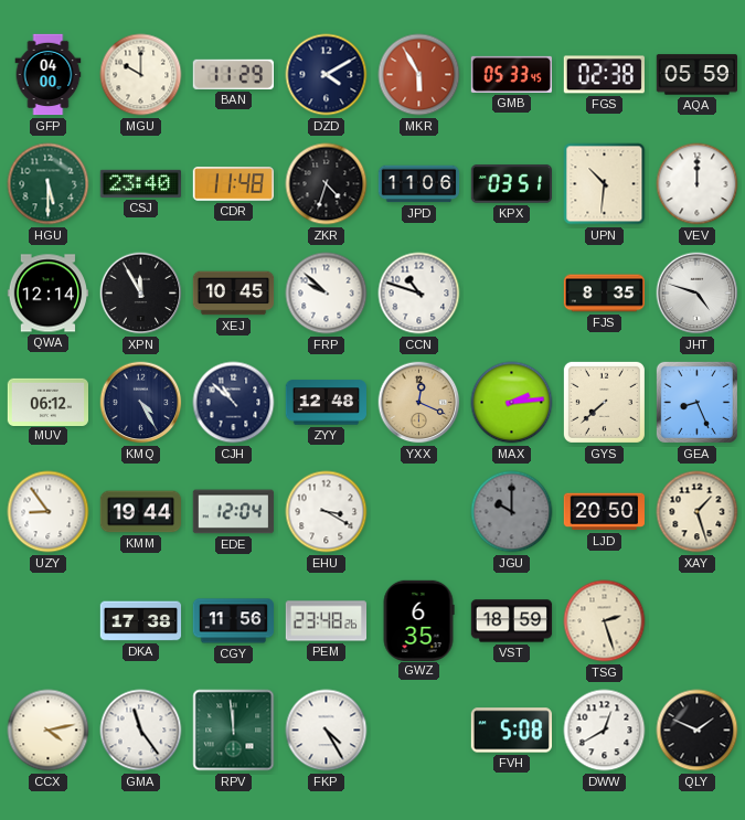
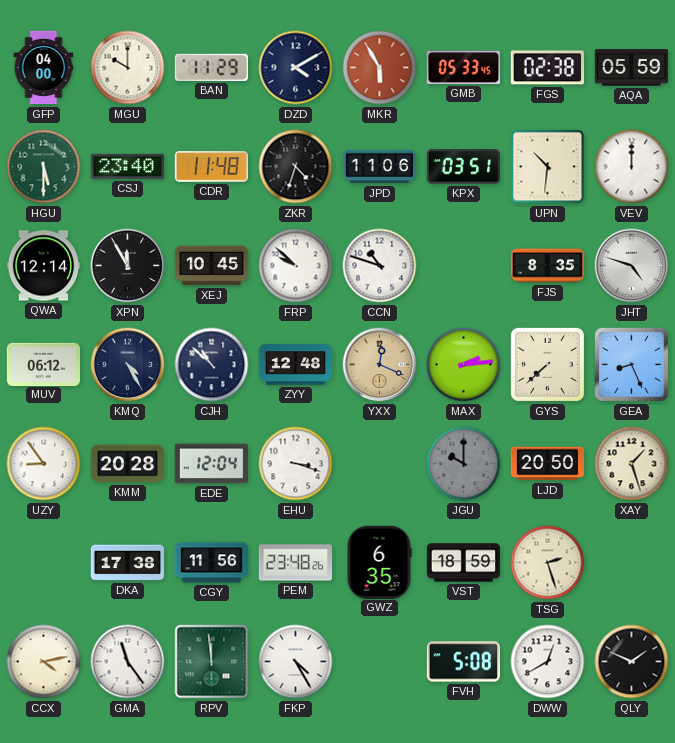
KMM: 19:44 -> 20:28
EHU: 3:20 -> 3:18
